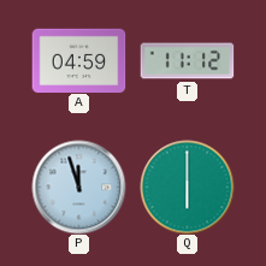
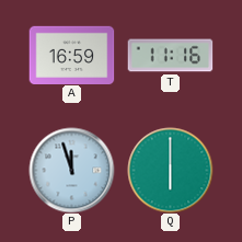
A: 04:59 -> 16:59
T: 11:12 -> 11:16
